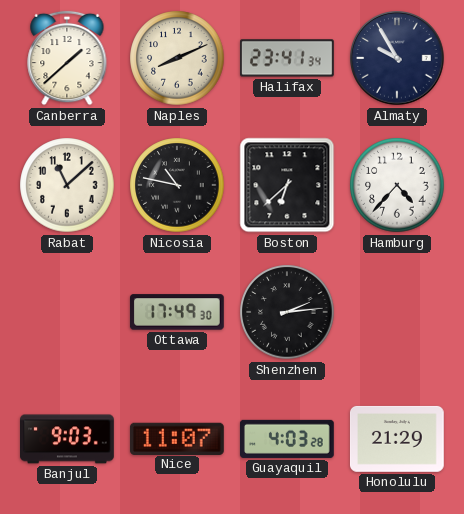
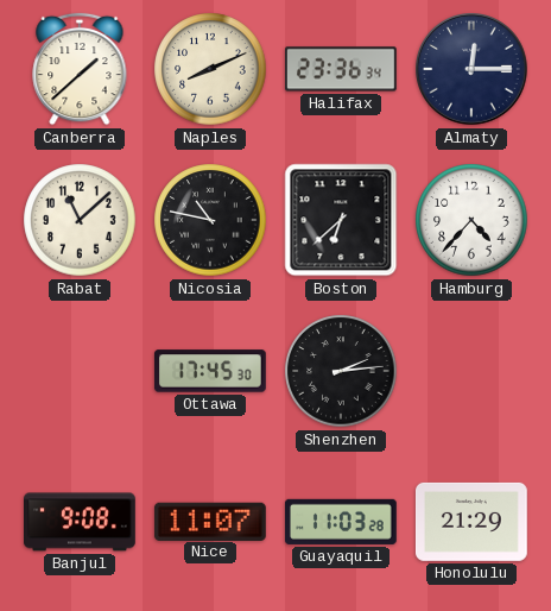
Halifax: 23:41 -> 23:36
Almaty: 9:55 -> 12:15
Ottawa: 17:49 -> 17:45
Banjul: 9:03 -> 9:08
Guayaquil: 4:03 -> 11:03
